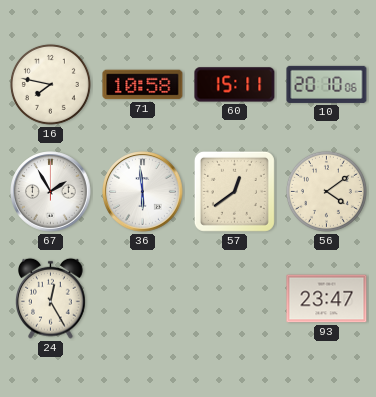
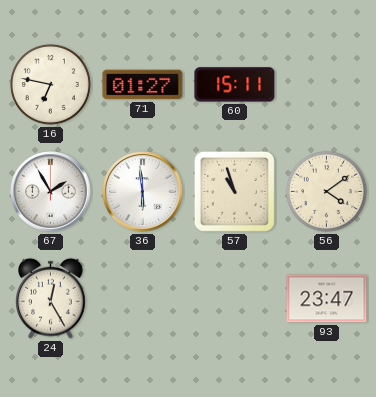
16: 7:47 -> 6:47
71: 10:58 -> 01:27
10: 20:10 -> none
57: 12:39 -> 10:57
